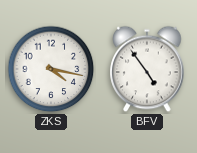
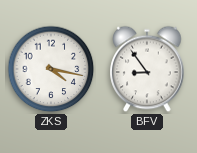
BFV: 4:54 -> 8:54
